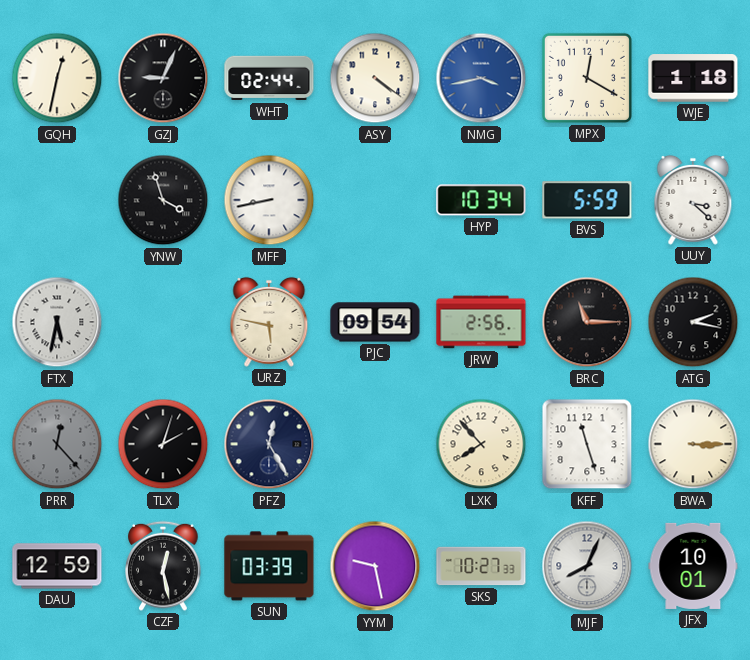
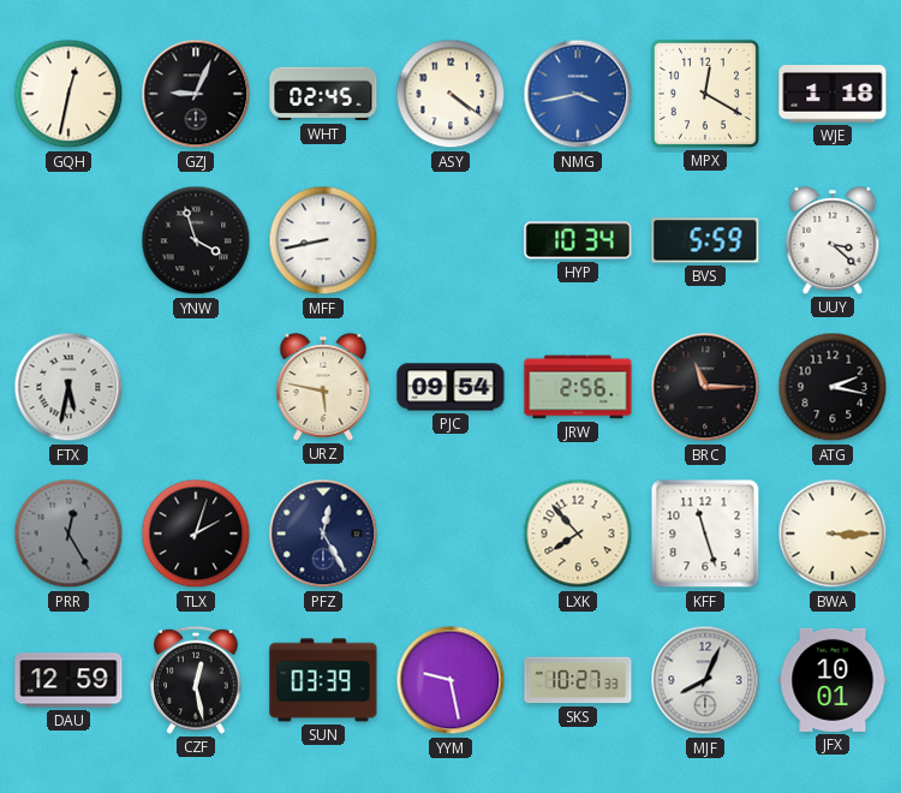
WHT: 02:44 -> 02:45
PRR: 12:23 -> 12:25
